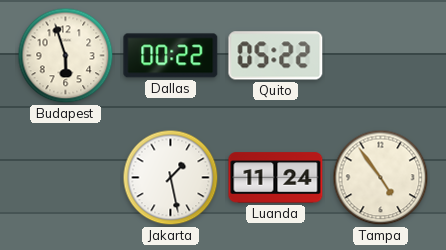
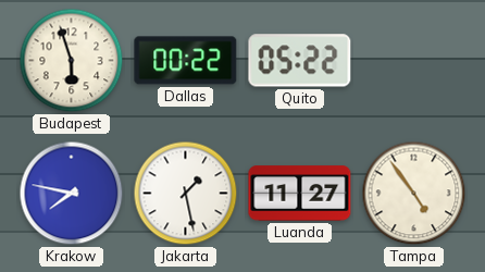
Krakow: none -> 7:47
Luanda: 11:24 -> 11:27
